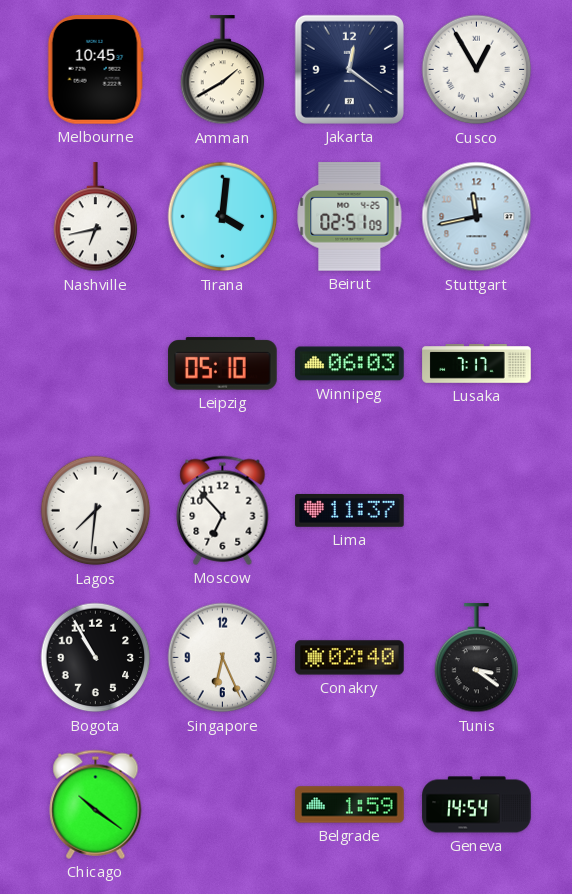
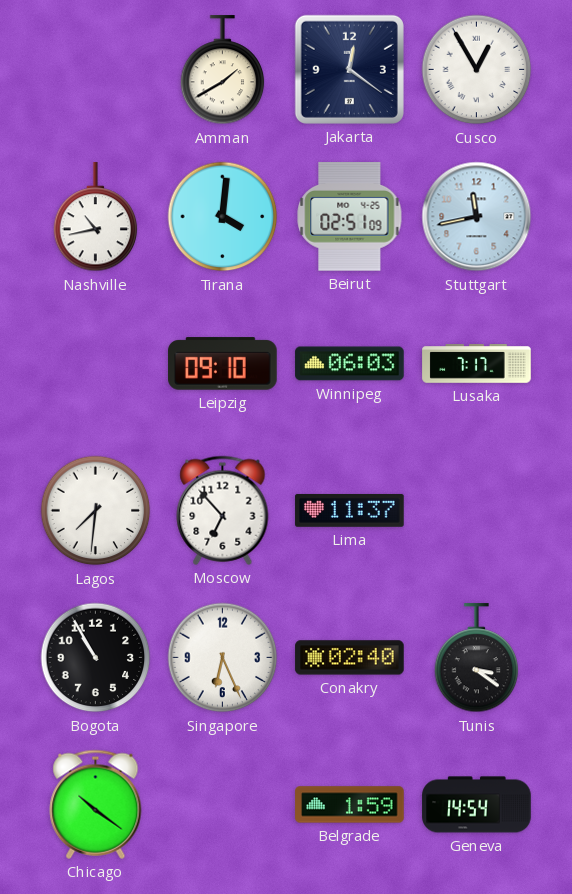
Melbourne: 10:45 -> none
Nashville: 6:43 -> 10:43
Leipzig: 05:10 -> 09:10
